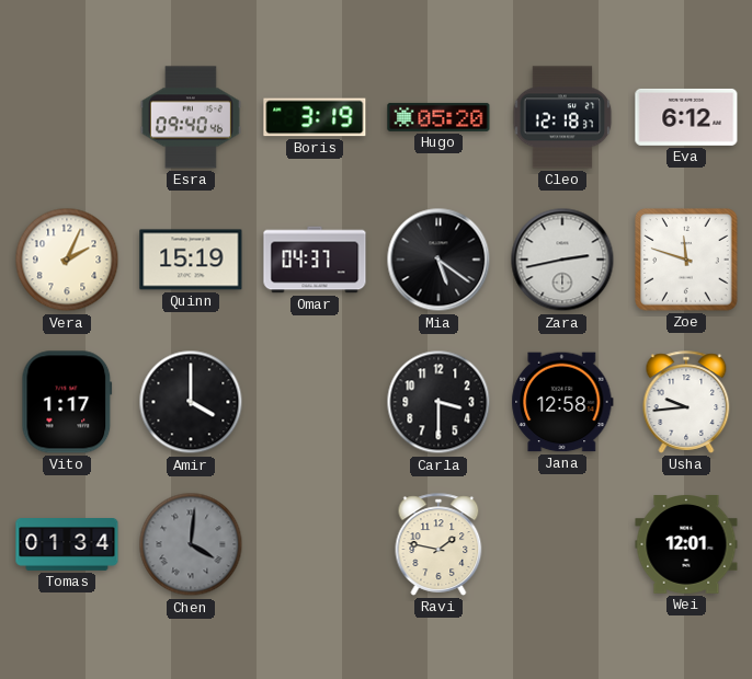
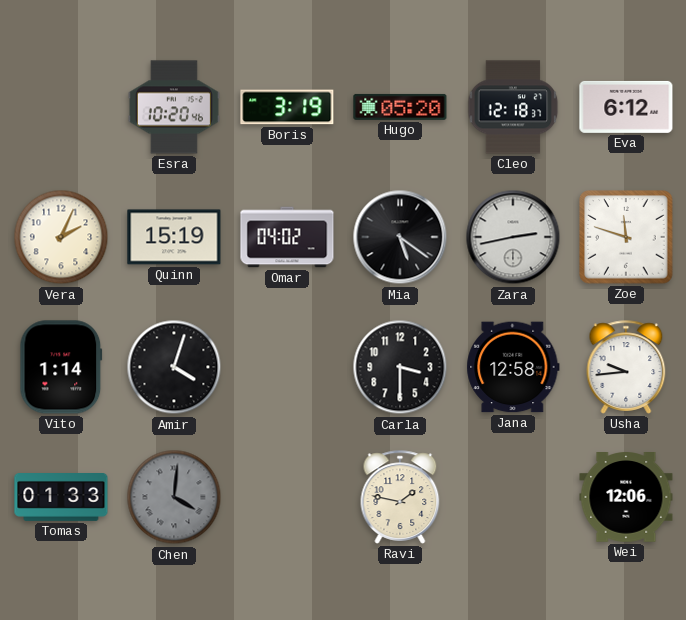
Esra: 09:40 -> 10:20
Omar: 04:37 -> 04:02
Vito: 1:17 -> 1:14
Amir: 4:00 -> 4:03
Tomas: 01:34 -> 01:33
Wei: 12:01 -> 12:06
